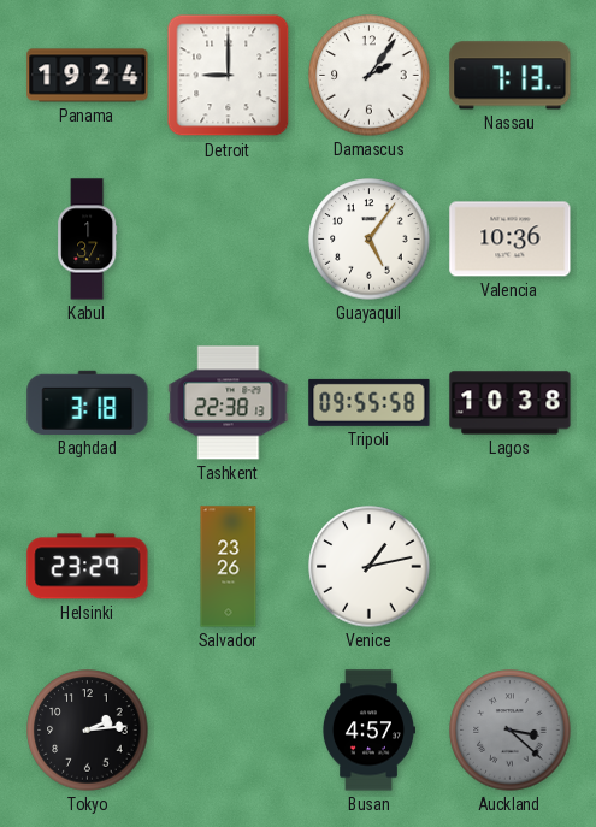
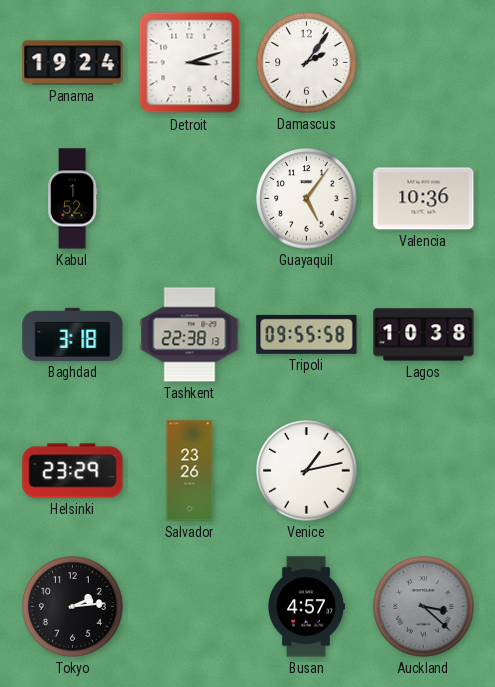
Detroit: 9:00 -> 3:12
Nassau: 7:13 -> none
Kabul: 1:37 -> 1:52
